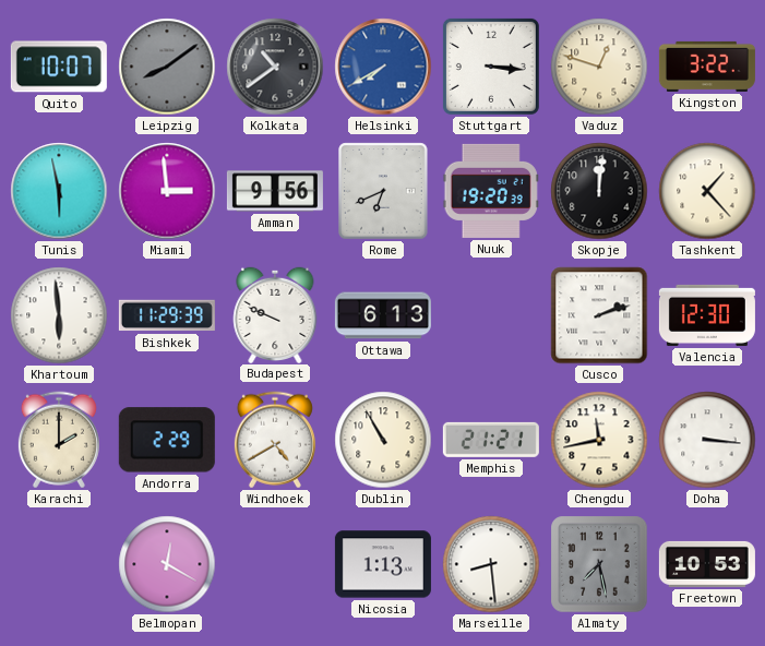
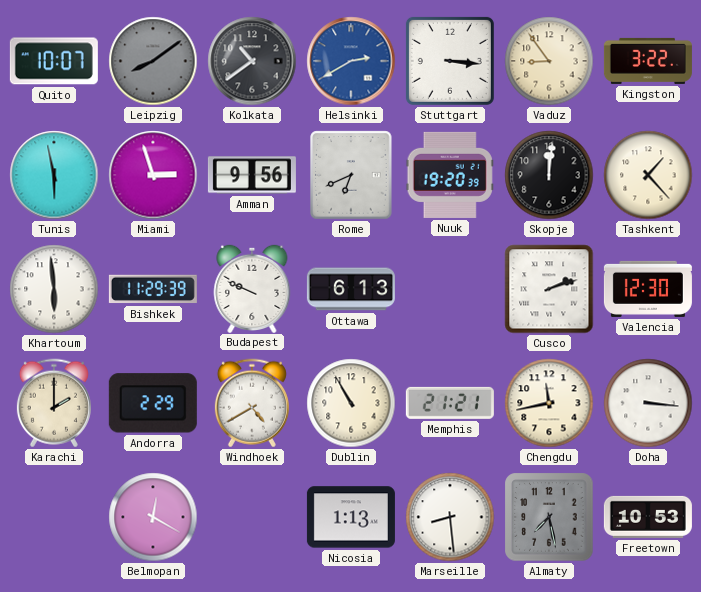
Helsinki: 7:40 -> 2:40
Vaduz: 12:48 -> 8:54
Miami: 2:59 -> 2:57
